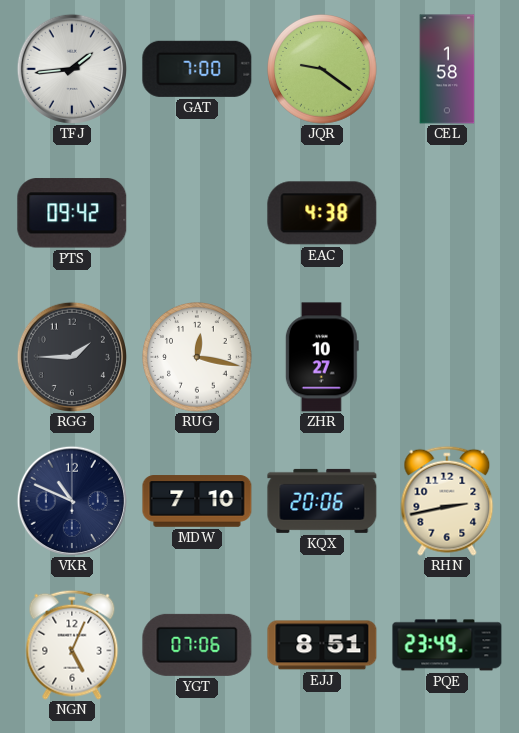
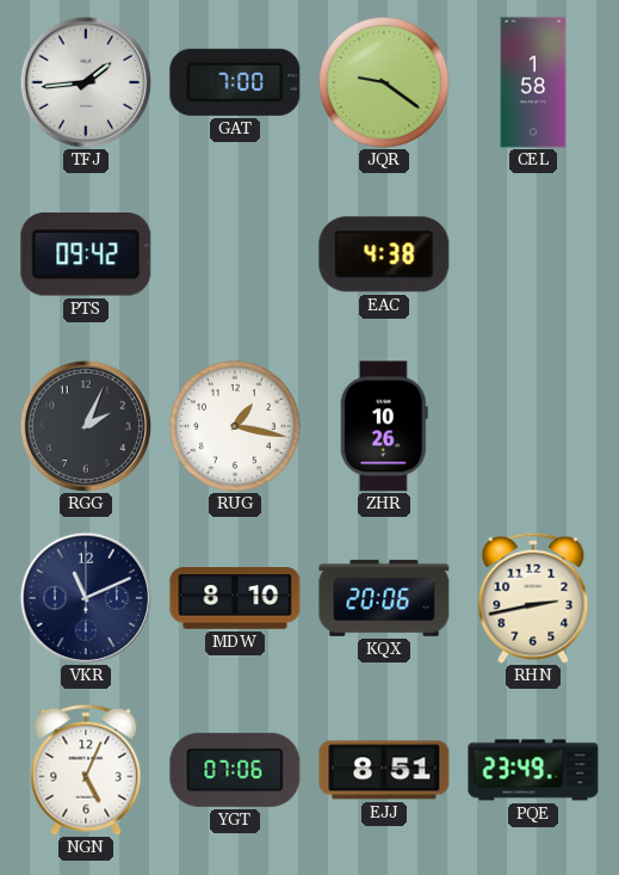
RGG: 1:45 -> 2:04
RUG: 12:17 -> 1:17
ZHR: 10:27 -> 10:26
VKR: 10:49 -> 11:11
MDW: 7:10 -> 8:10
